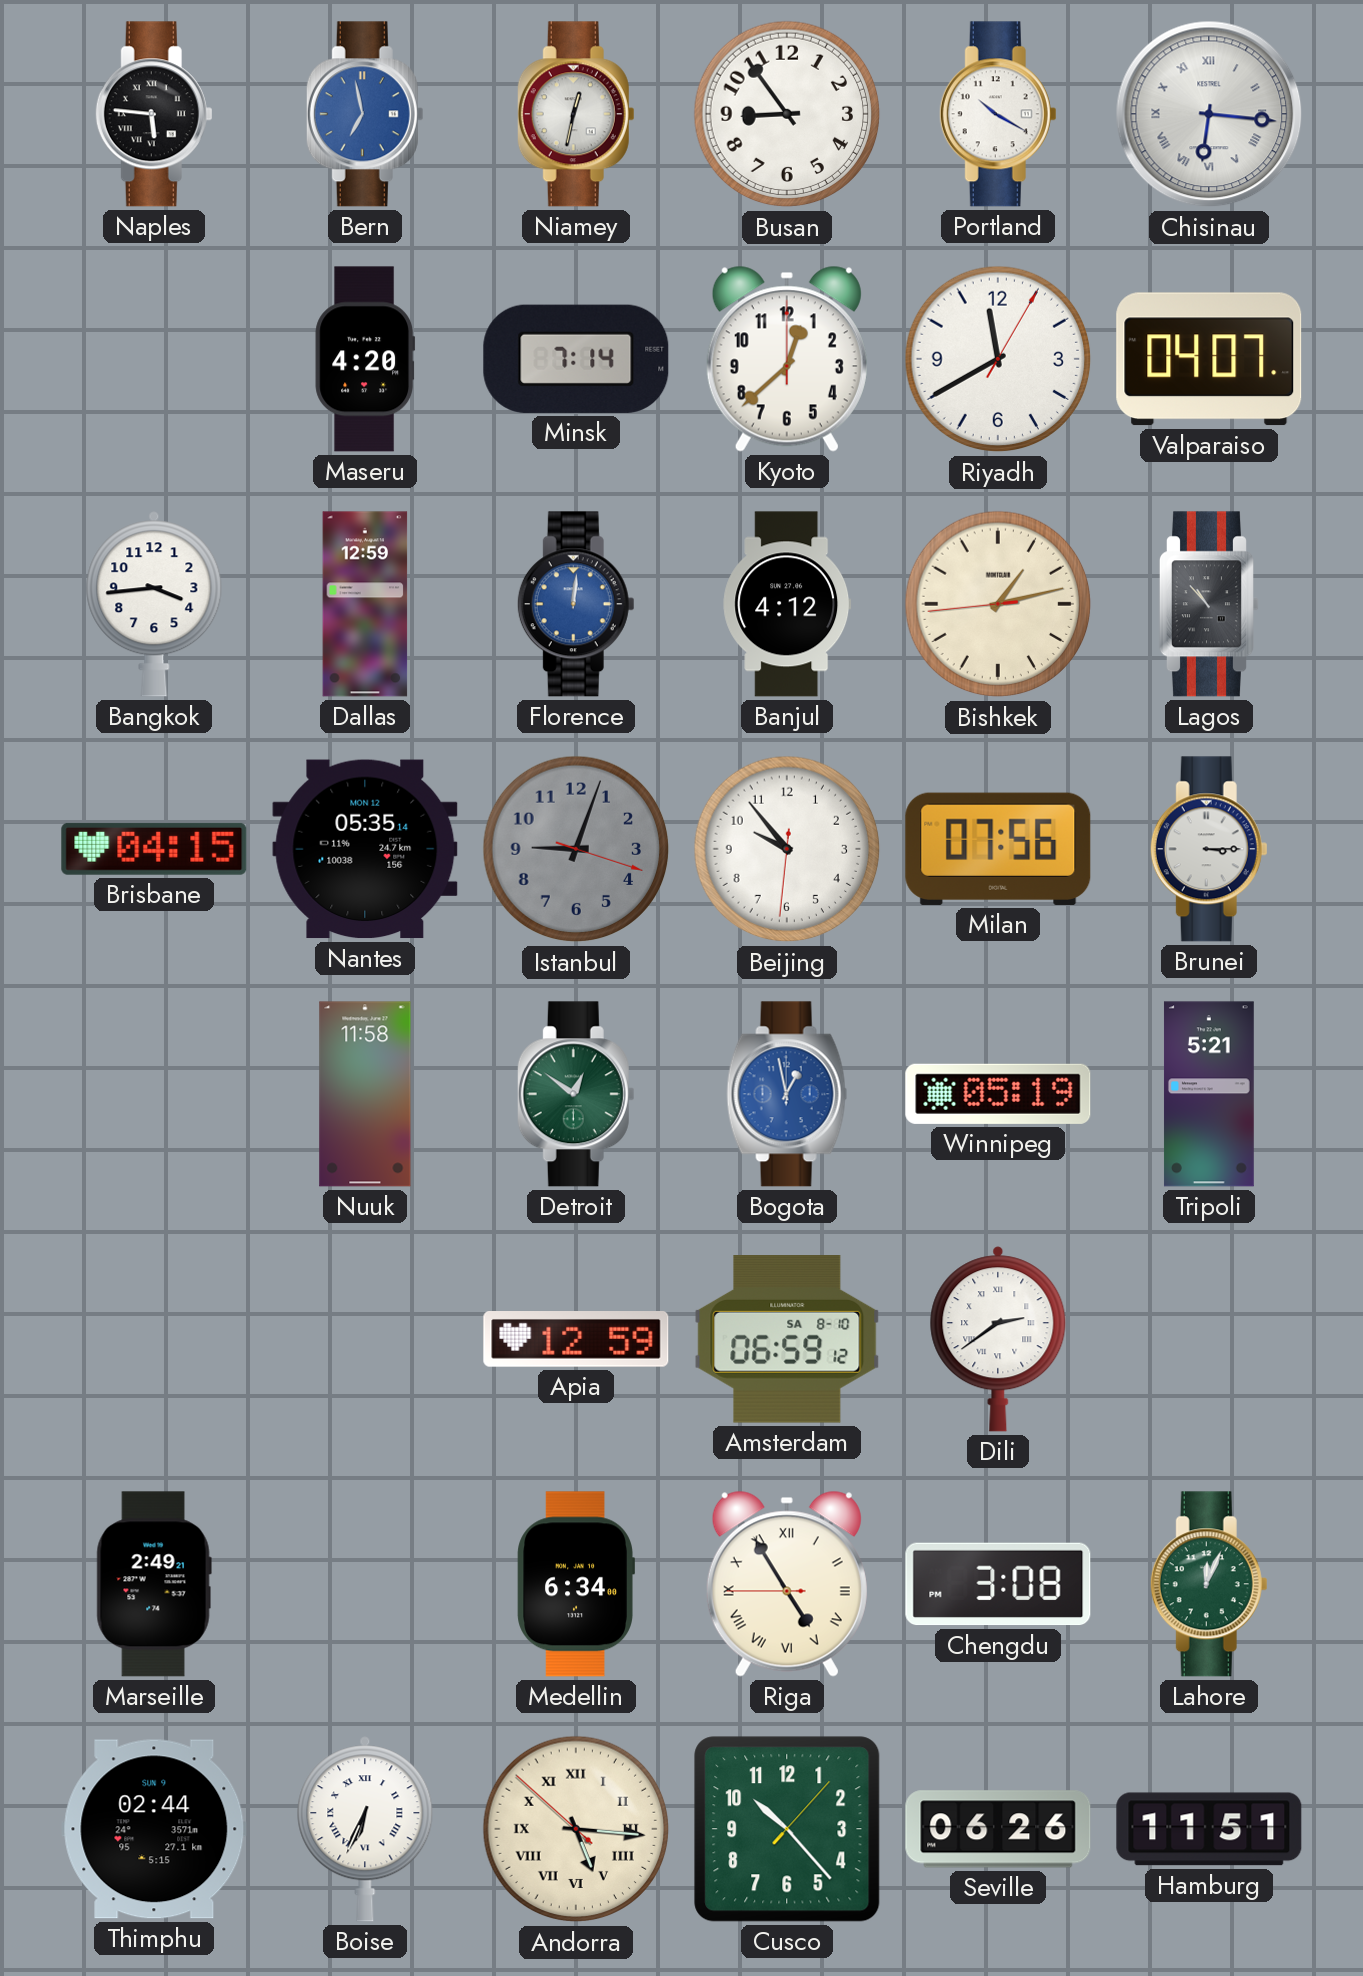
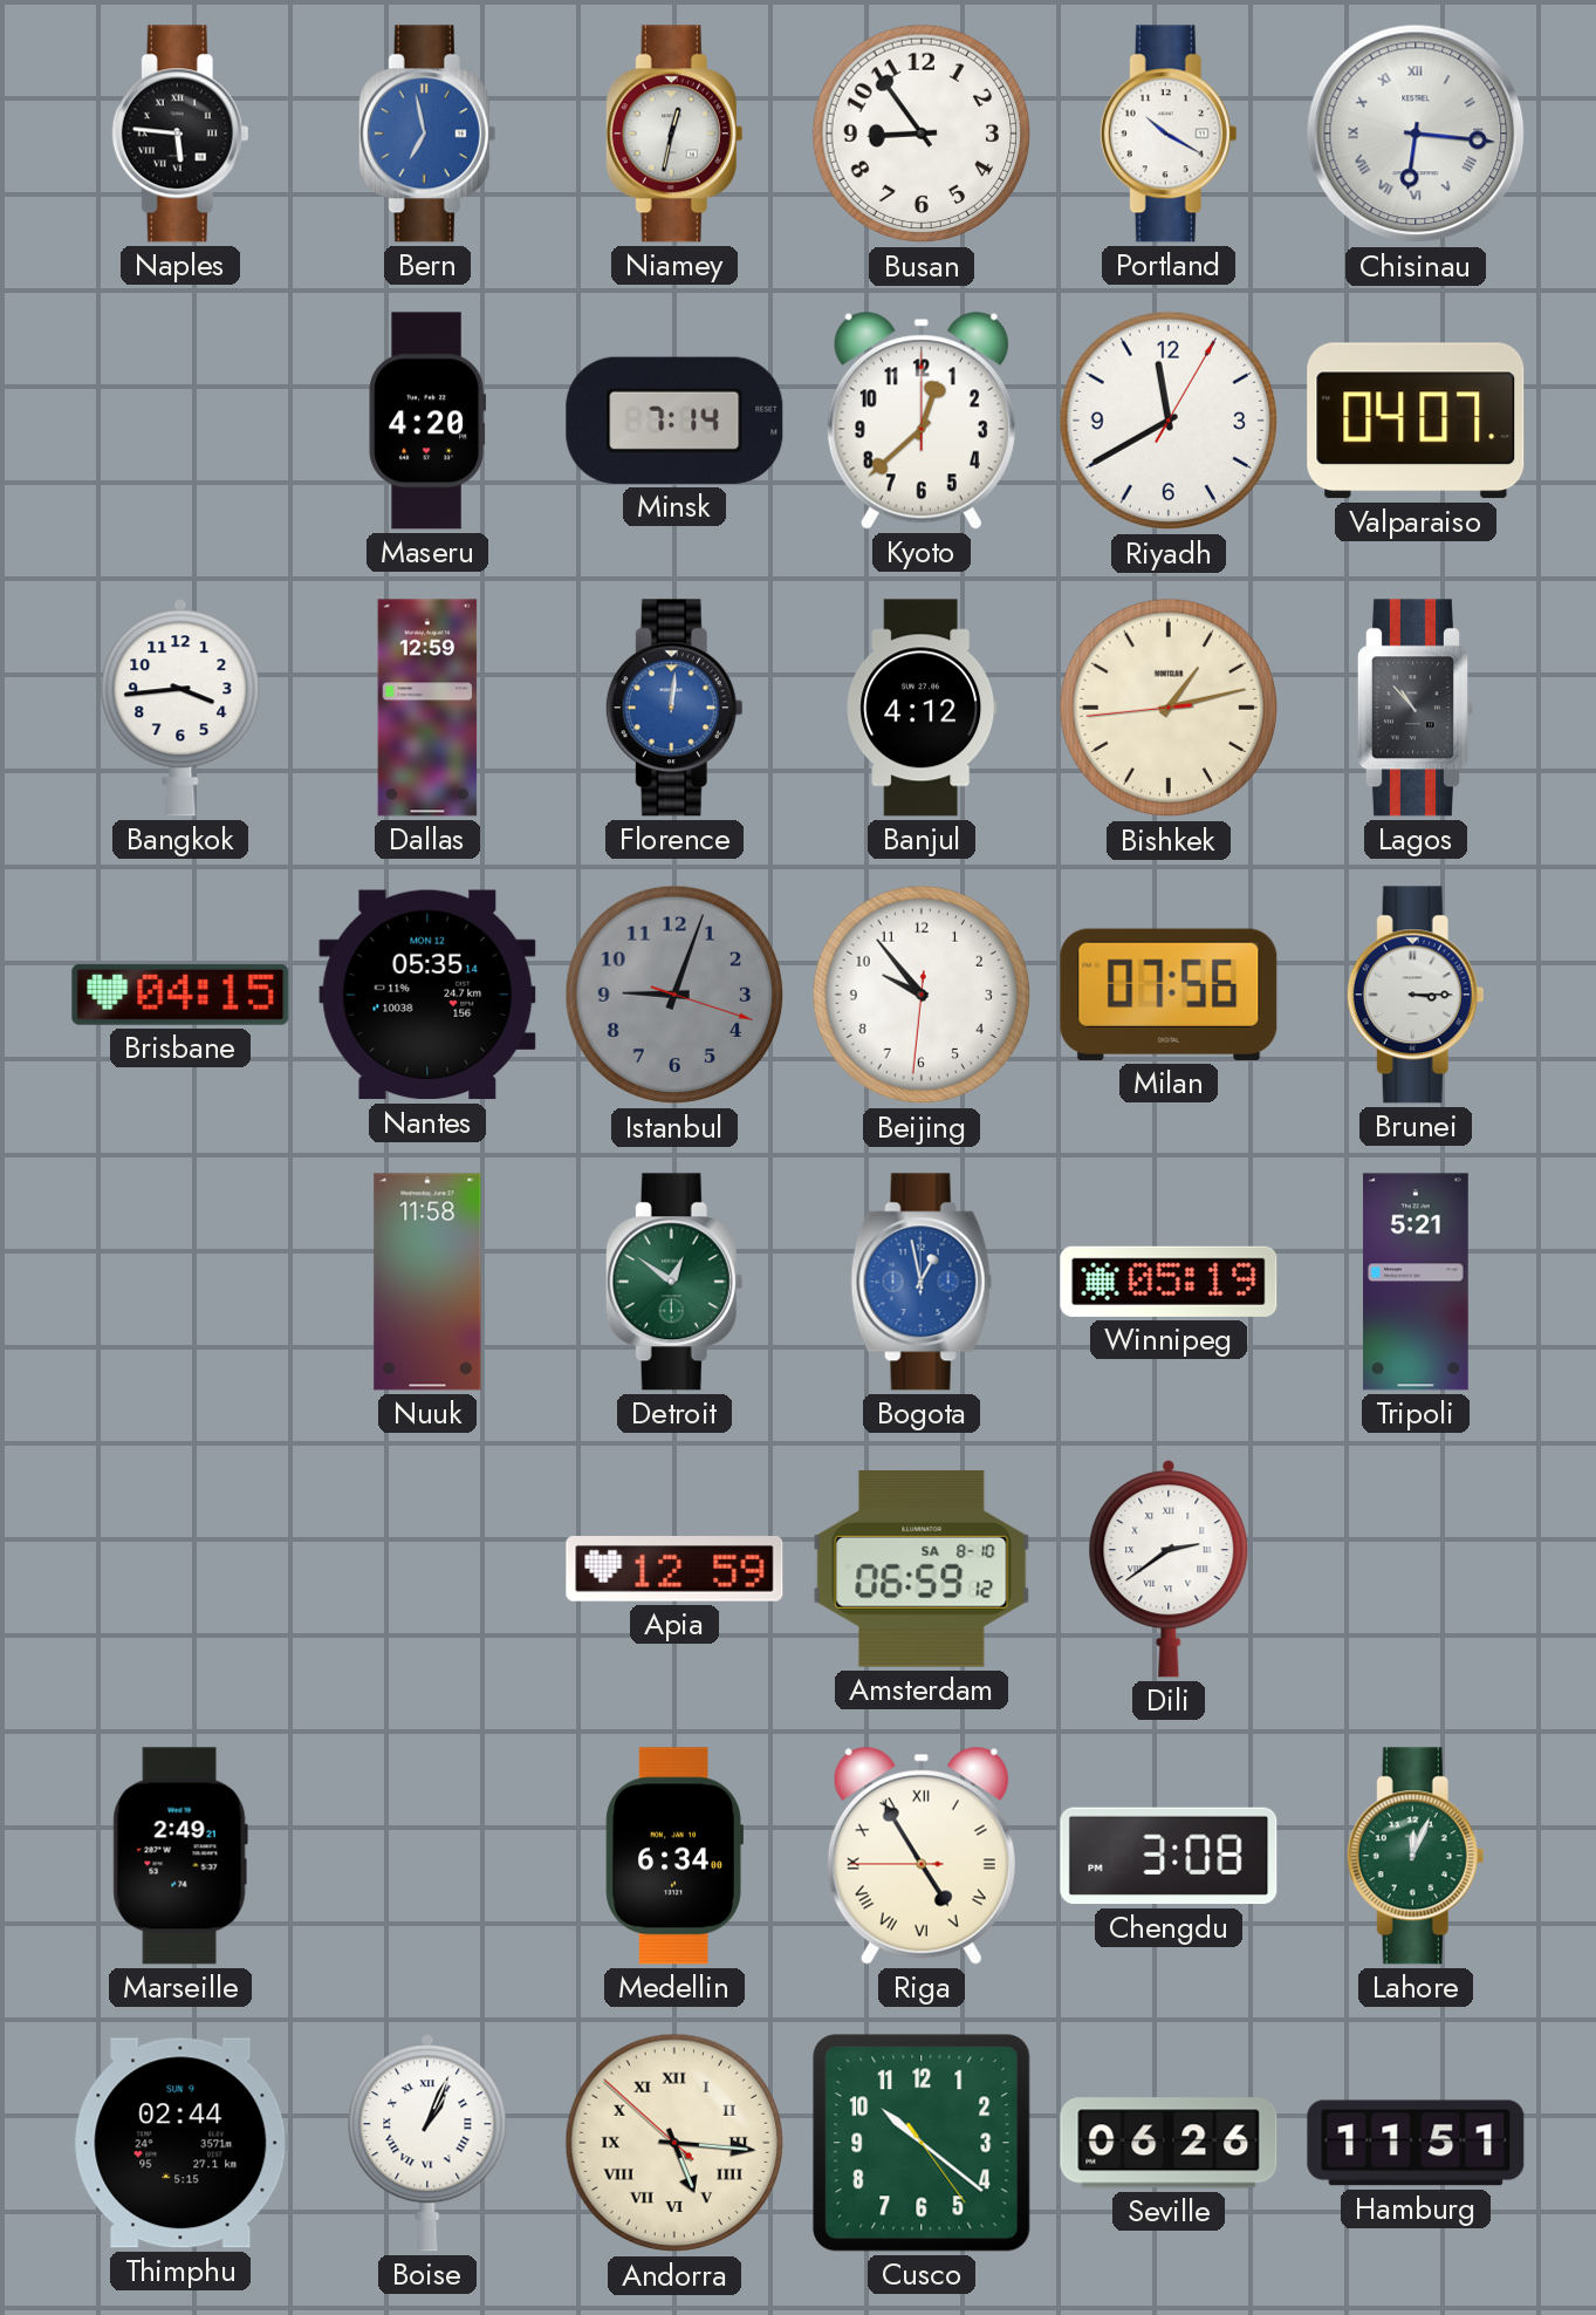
Boise: 6:34 -> 1:04
Cusco: 10:23 -> 10:21
